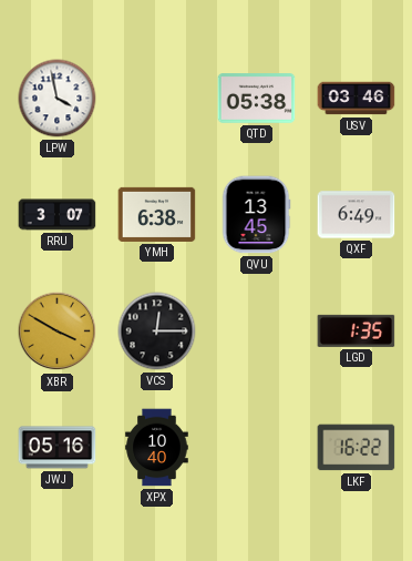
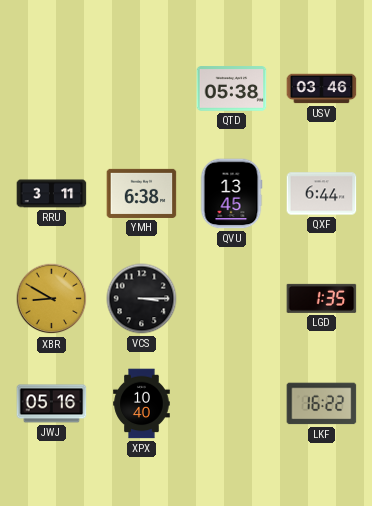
LPW: 3:58 -> none
RRU: 3:07 -> 3:11
QXF: 6:49 -> 6:44
XBR: 3:50 -> 8:50
VCS: 12:15 -> 3:15
